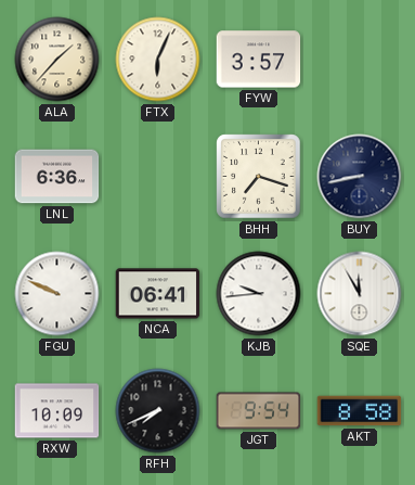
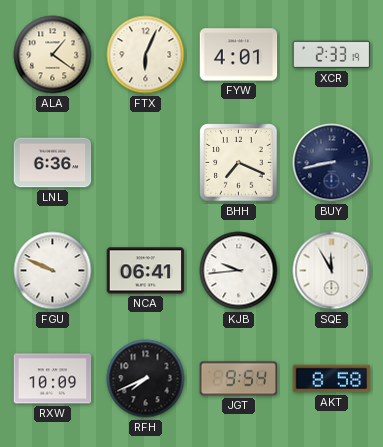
ALA: 1:37 -> 1:21
FYW: 3:57 -> 4:01
XCR: none -> 2:33
BHH: 7:18 -> 7:19
